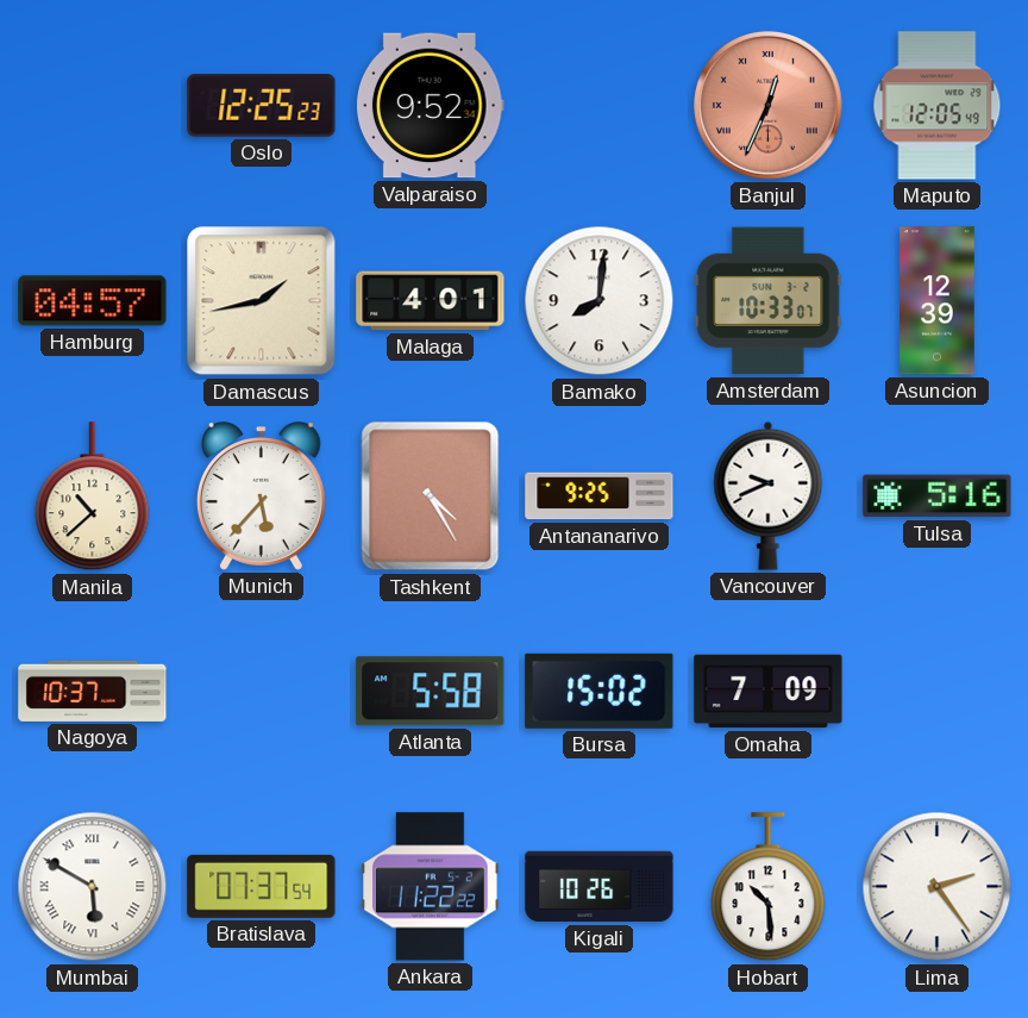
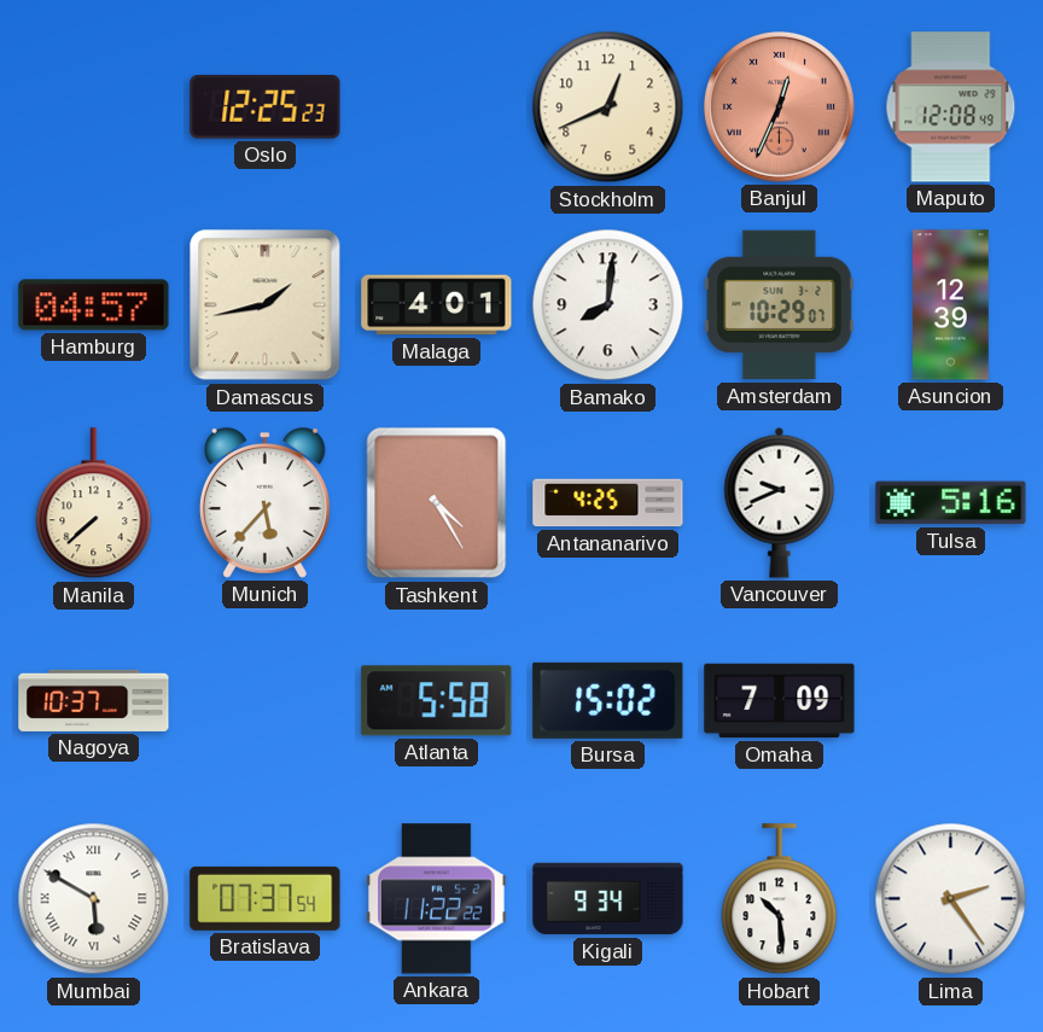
Valparaiso: 9:52 -> none
Stockholm: none -> 12:41
Maputo: 12:05 -> 12:08
Amsterdam: 10:33 -> 10:29
Manila: 10:38 -> 7:38
Antananarivo: 9:25 -> 4:25
Kigali: 10:26 -> 9:34
